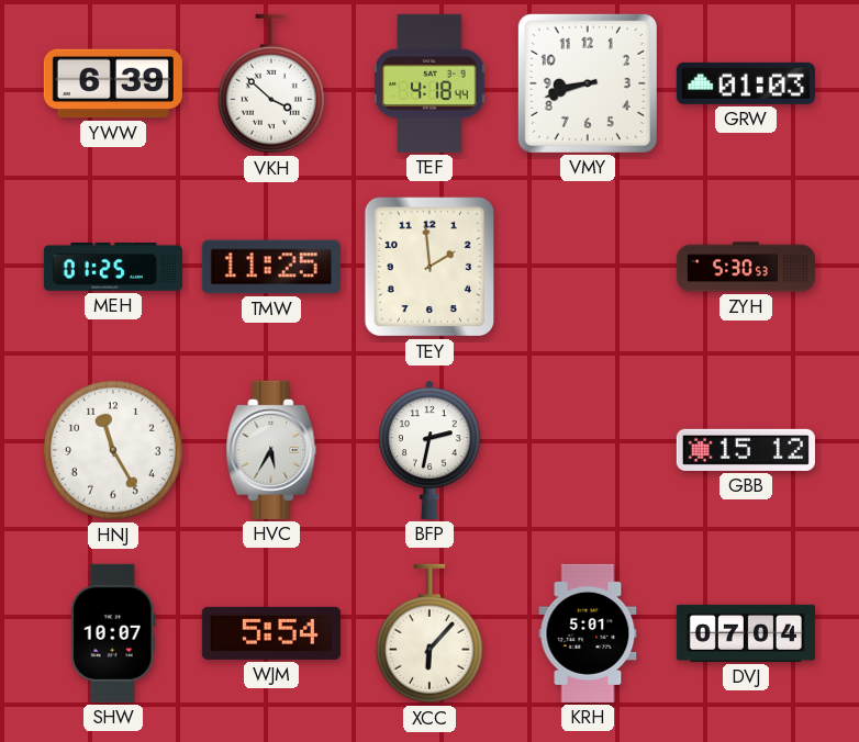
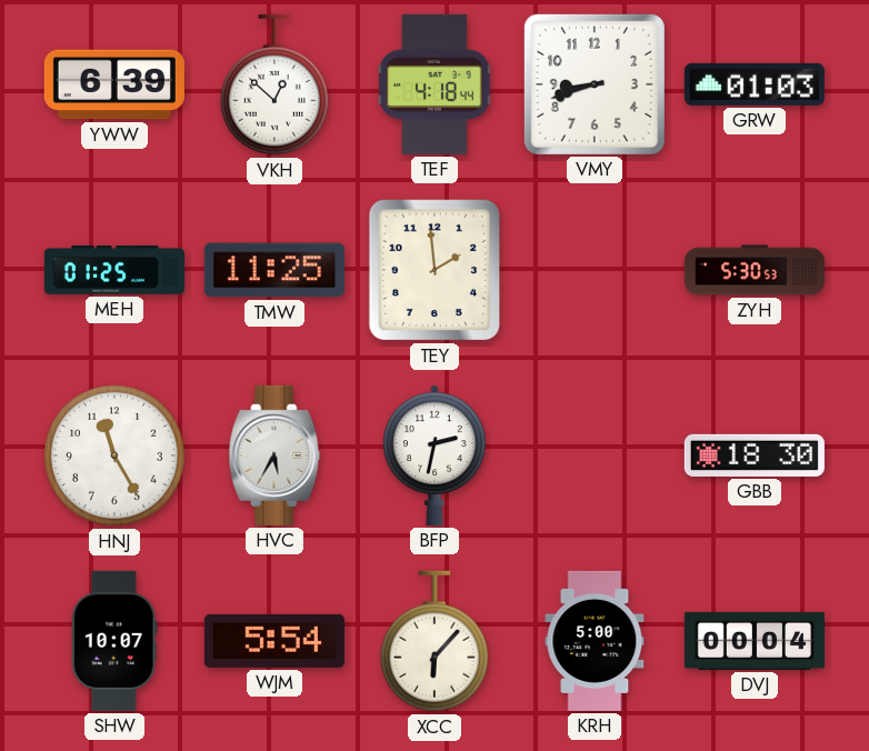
VKH: 3:52 -> 12:52
GBB: 15:12 -> 18:30
KRH: 5:01 -> 5:00
DVJ: 07:04 -> 00:04
